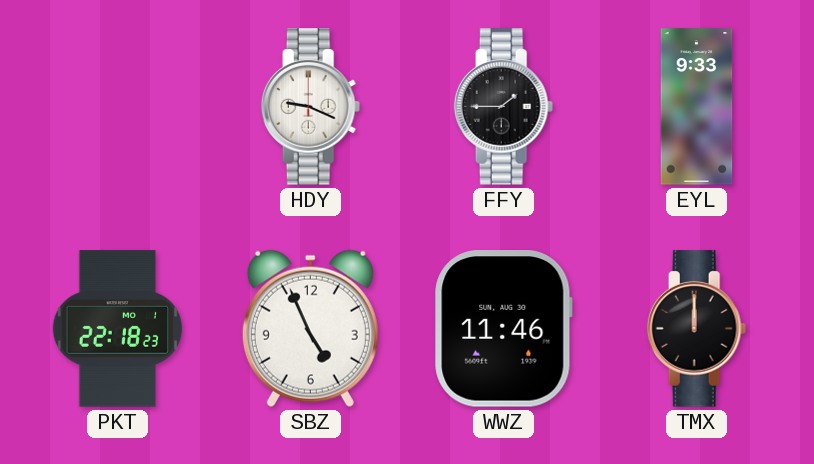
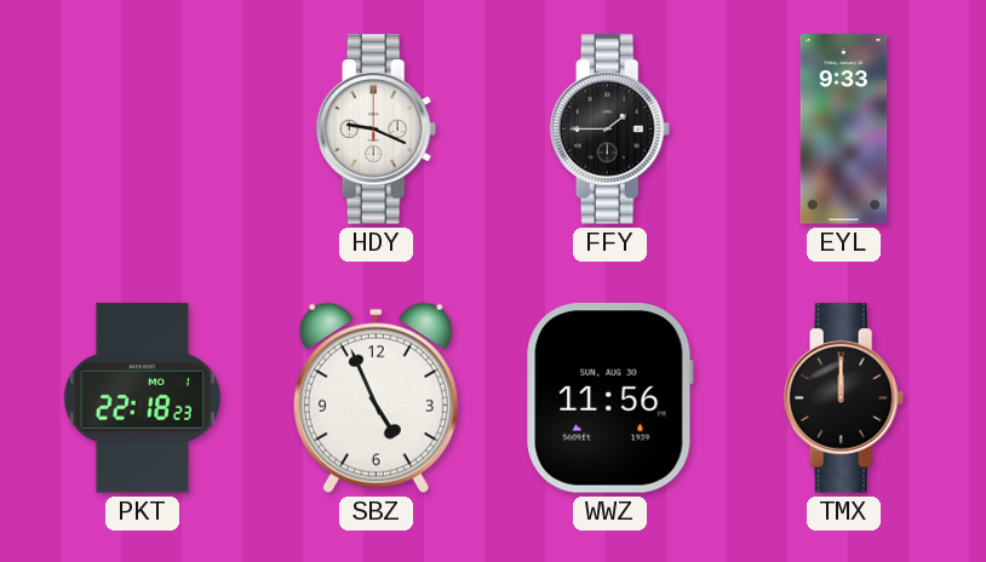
WWZ: 11:46 -> 11:56
